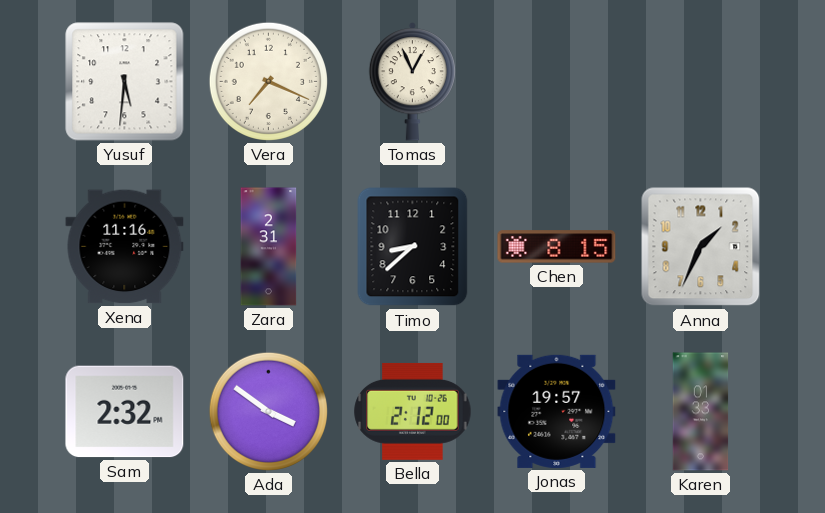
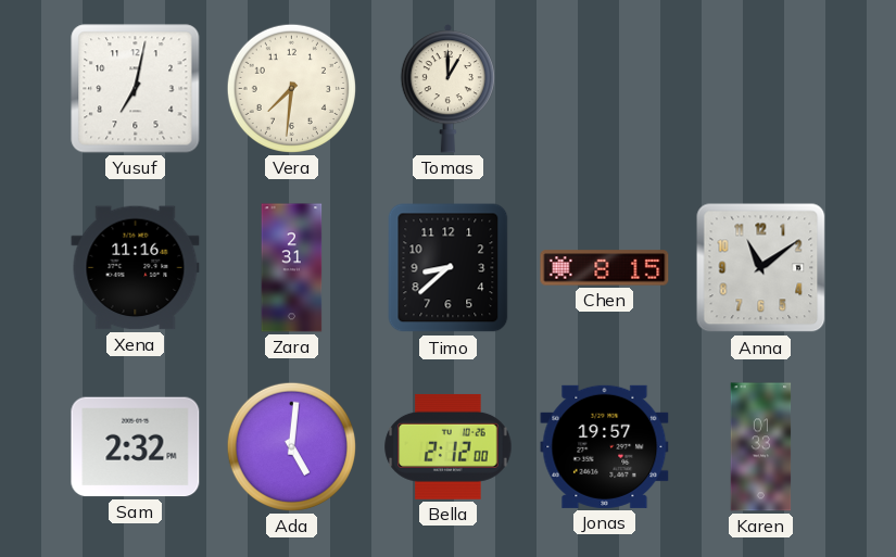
Yusuf: 5:31 -> 7:02
Vera: 7:19 -> 7:31
Tomas: 12:56 -> 1:00
Anna: 1:34 -> 11:09
Ada: 3:51 -> 5:01
